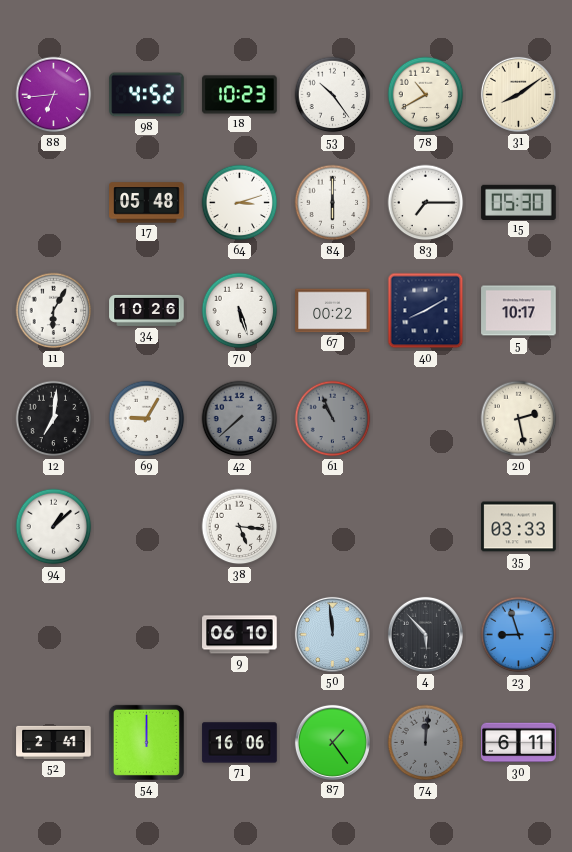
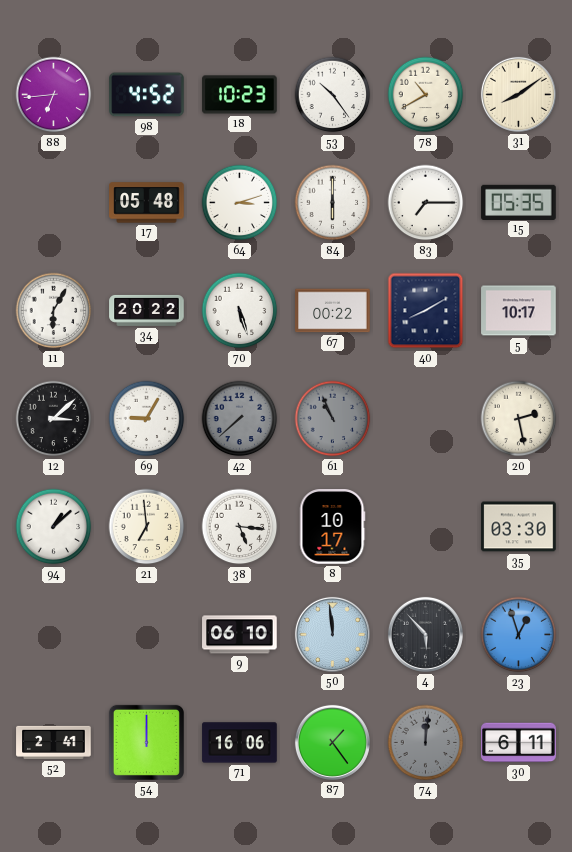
15: 05:30 -> 05:35
34: 10:26 -> 20:22
12: 7:01 -> 3:08
21: none -> 6:59
8: none -> 10:17
35: 03:33 -> 03:30
23: 8:57 -> 12:57
